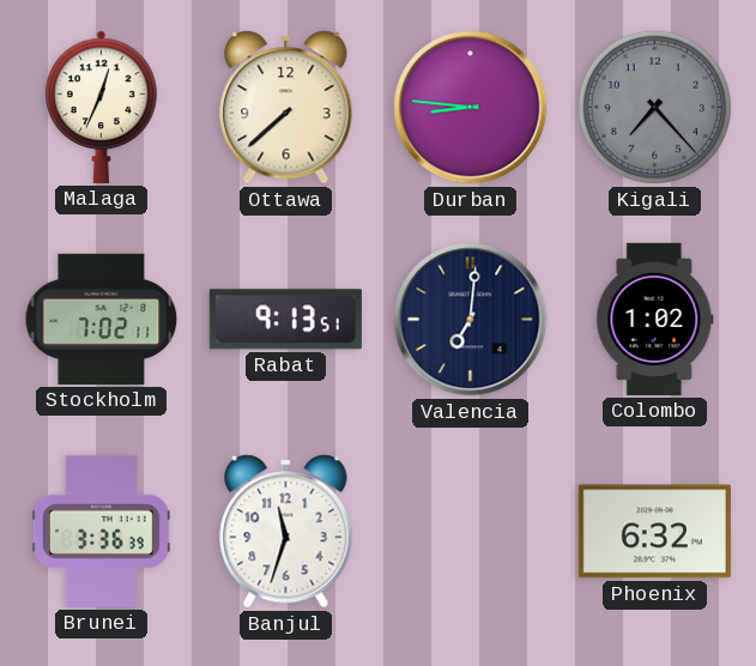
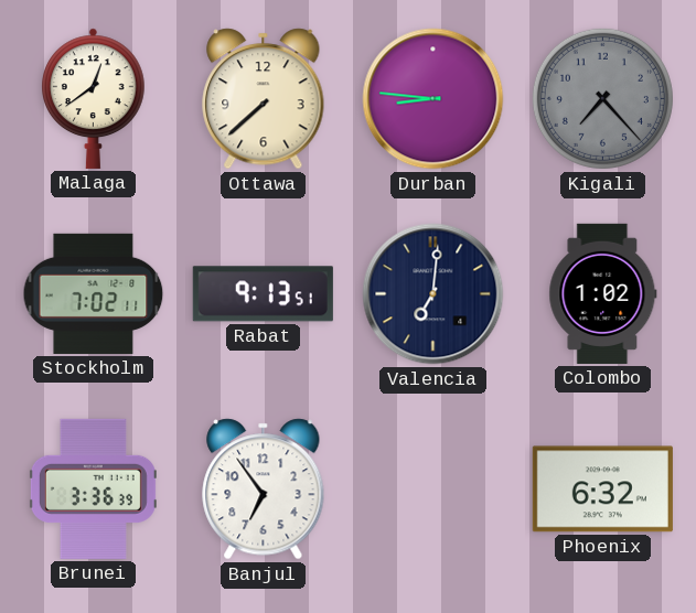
Malaga: 12:34 -> 12:39
Banjul: 11:33 -> 6:54
